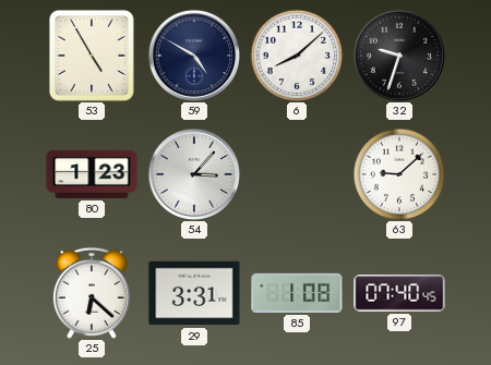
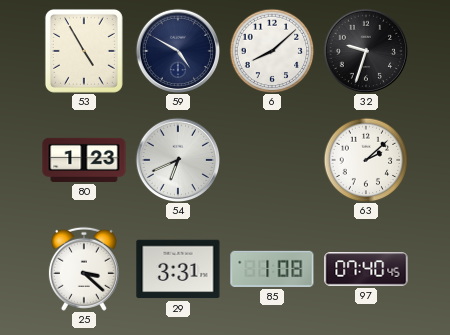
54: 3:07 -> 6:41
63: 9:08 -> 2:08
25: 6:22 -> 3:22
